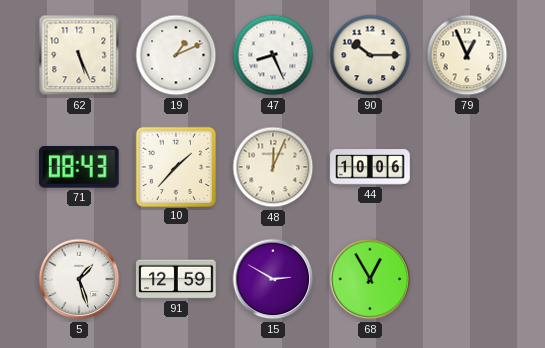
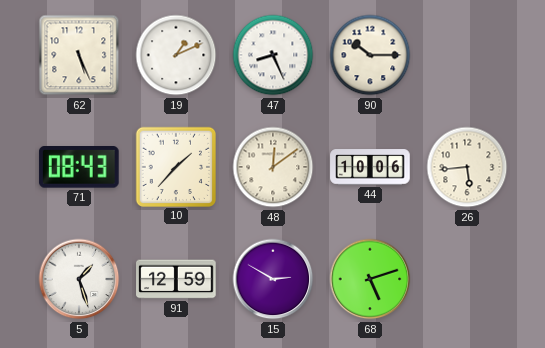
79: 12:56 -> none
48: 12:04 -> 12:09
26: none -> 5:44
68: 12:55 -> 5:12
